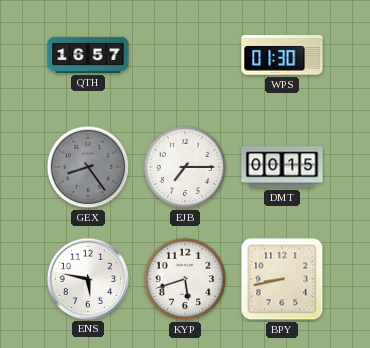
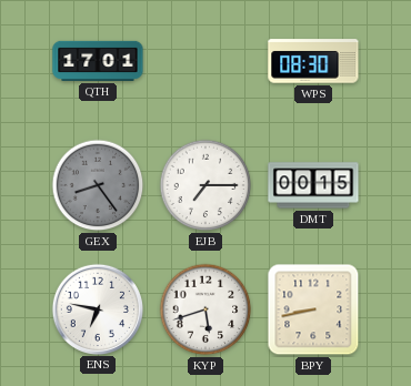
QTH: 16:57 -> 17:01
WPS: 01:30 -> 08:30
ENS: 5:47 -> 6:47
